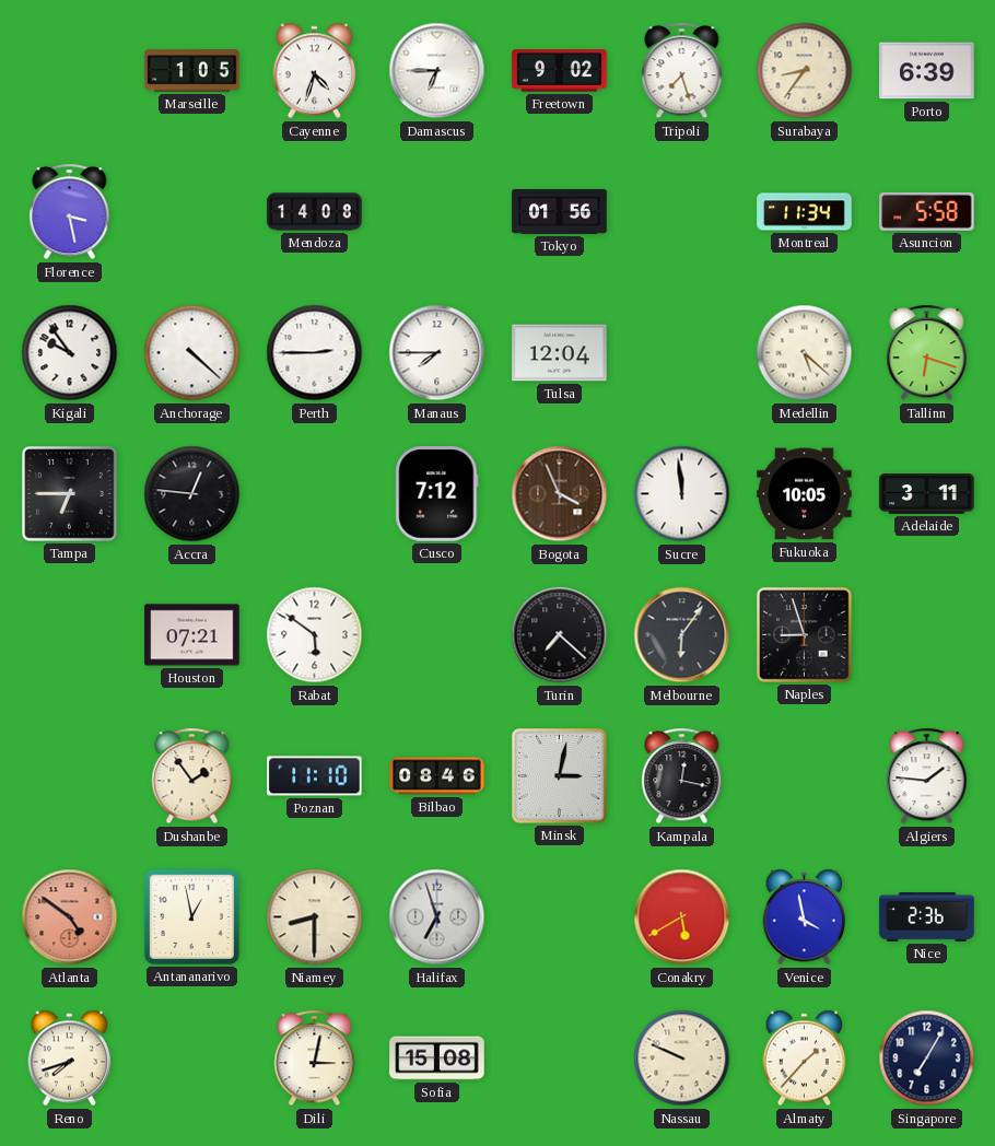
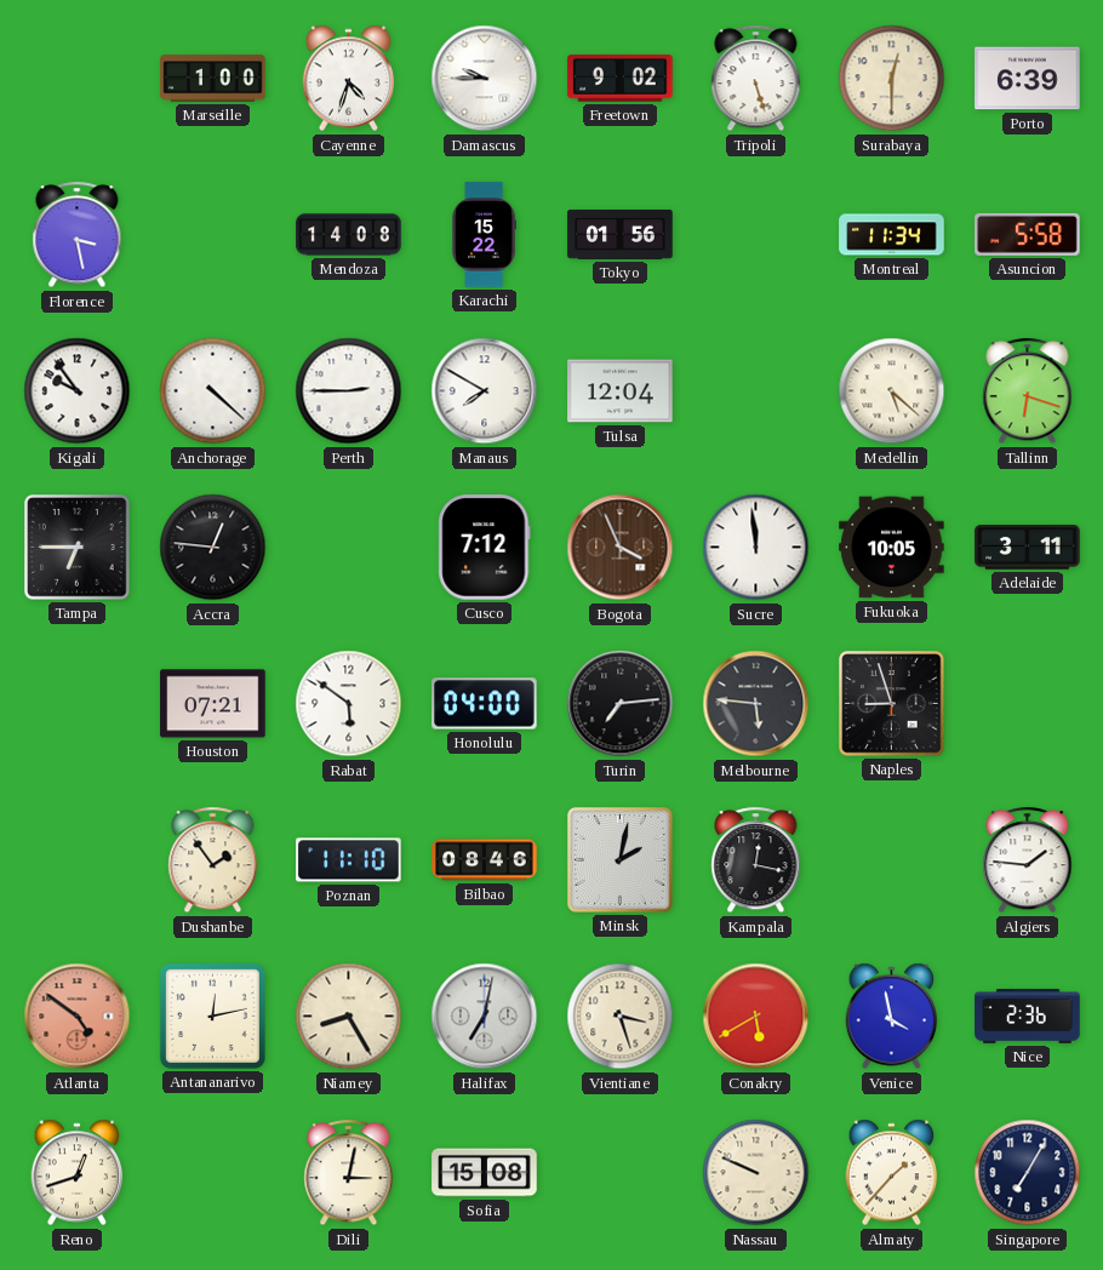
Marseille: 1:05 -> 1:00
Damascus: 6:45 -> 9:45
Tripoli: 7:27 -> 5:27
Surabaya: 8:36 -> 12:30
Karachi: none -> 15:22
Manaus: 7:45 -> 7:50
Honolulu: none -> 04:00
Turin: 7:22 -> 7:14
Melbourne: 6:06 -> 5:46
Minsk: 3:02 -> 2:02
Antananarivo: 12:58 -> 12:13
Niamey: 8:30 -> 8:25
Halifax: 6:57 -> 7:02
Vientiane: none -> 3:27
Reno: 7:42 -> 12:42
